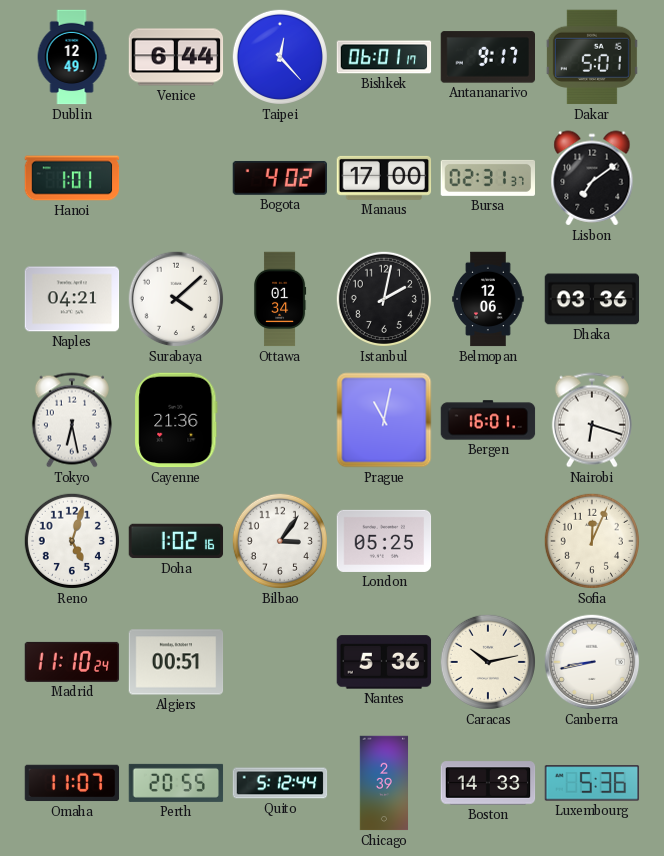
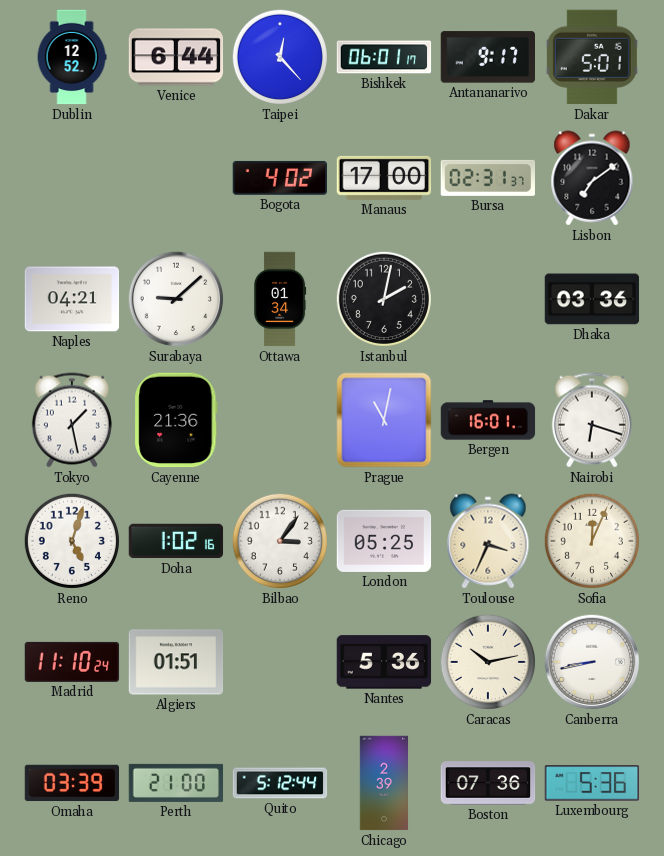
Dublin: 12:49 -> 12:52
Hanoi: 1:01 -> none
Surabaya: 4:08 -> 9:08
Belmopan: 12:06 -> none
Tokyo: 6:28 -> 1:28
Toulouse: none -> 3:34
Algiers: 00:51 -> 01:51
Omaha: 11:07 -> 03:39
Perth: 20:55 -> 21:00
Boston: 14:33 -> 07:36
